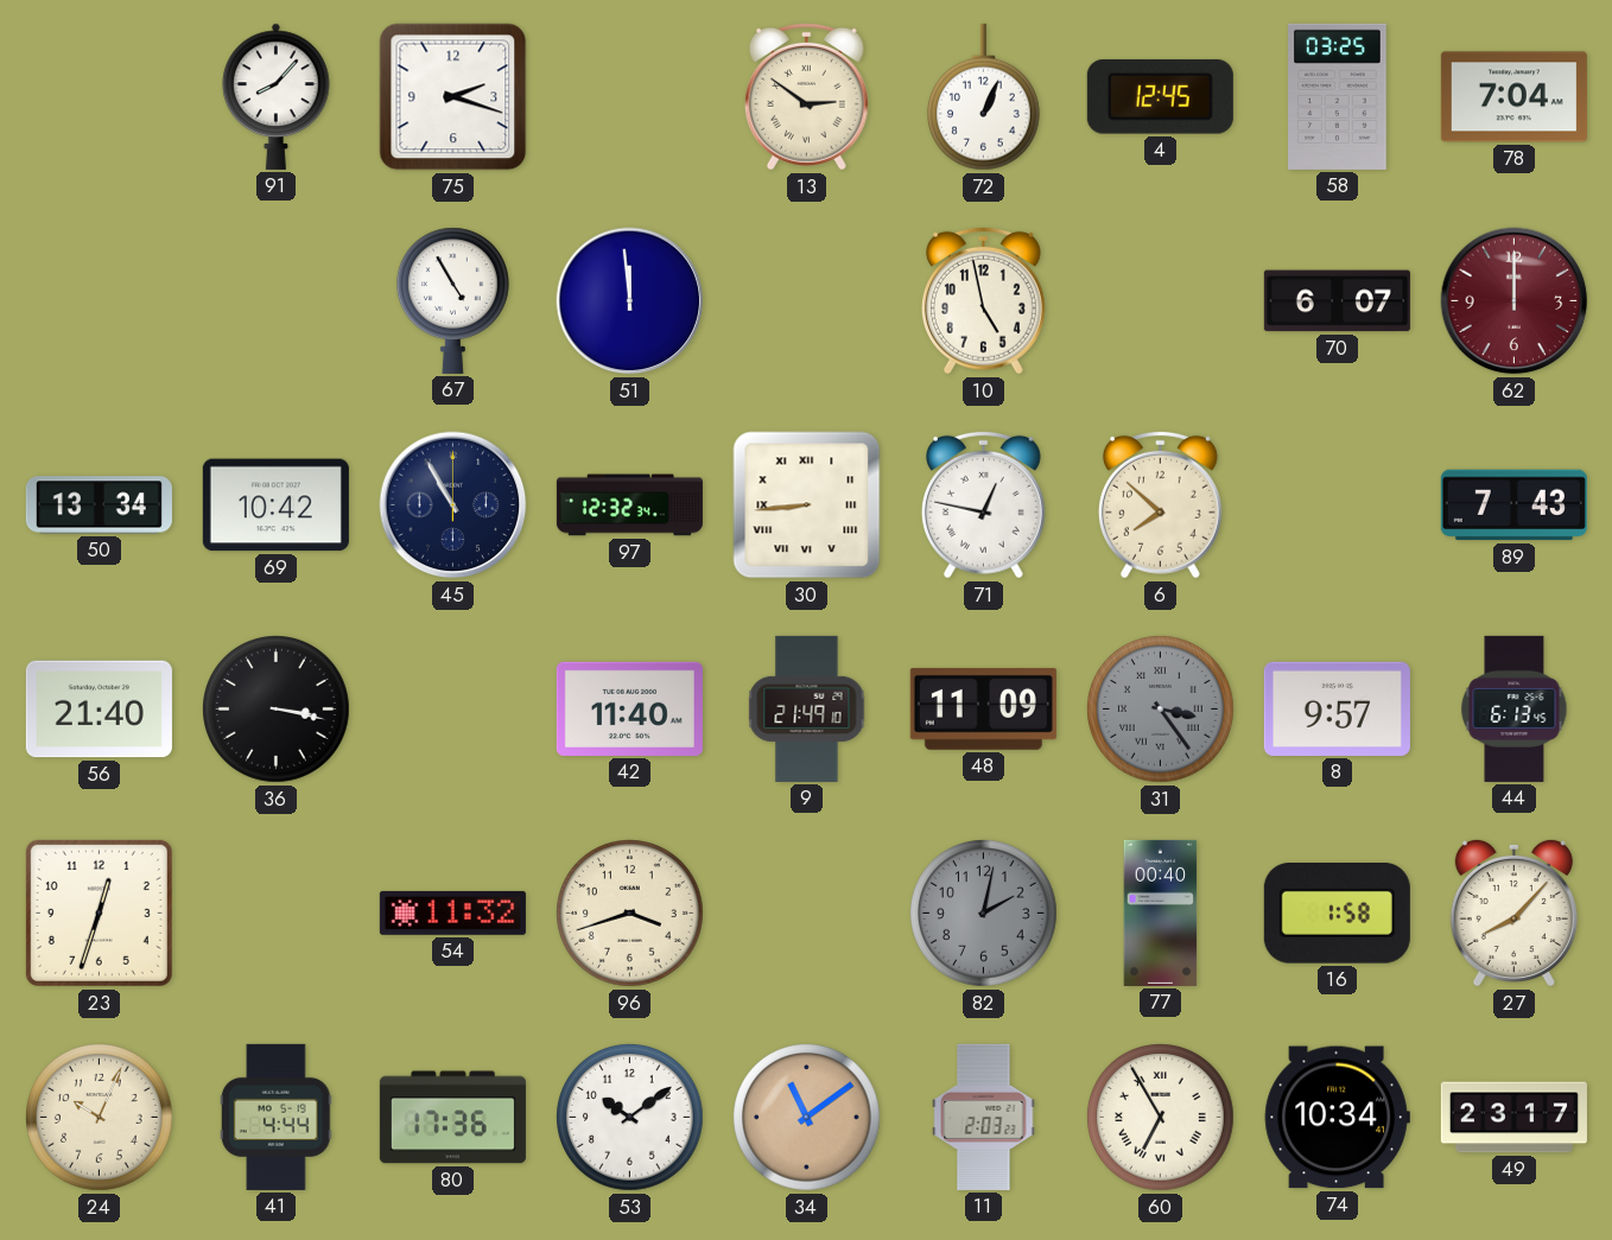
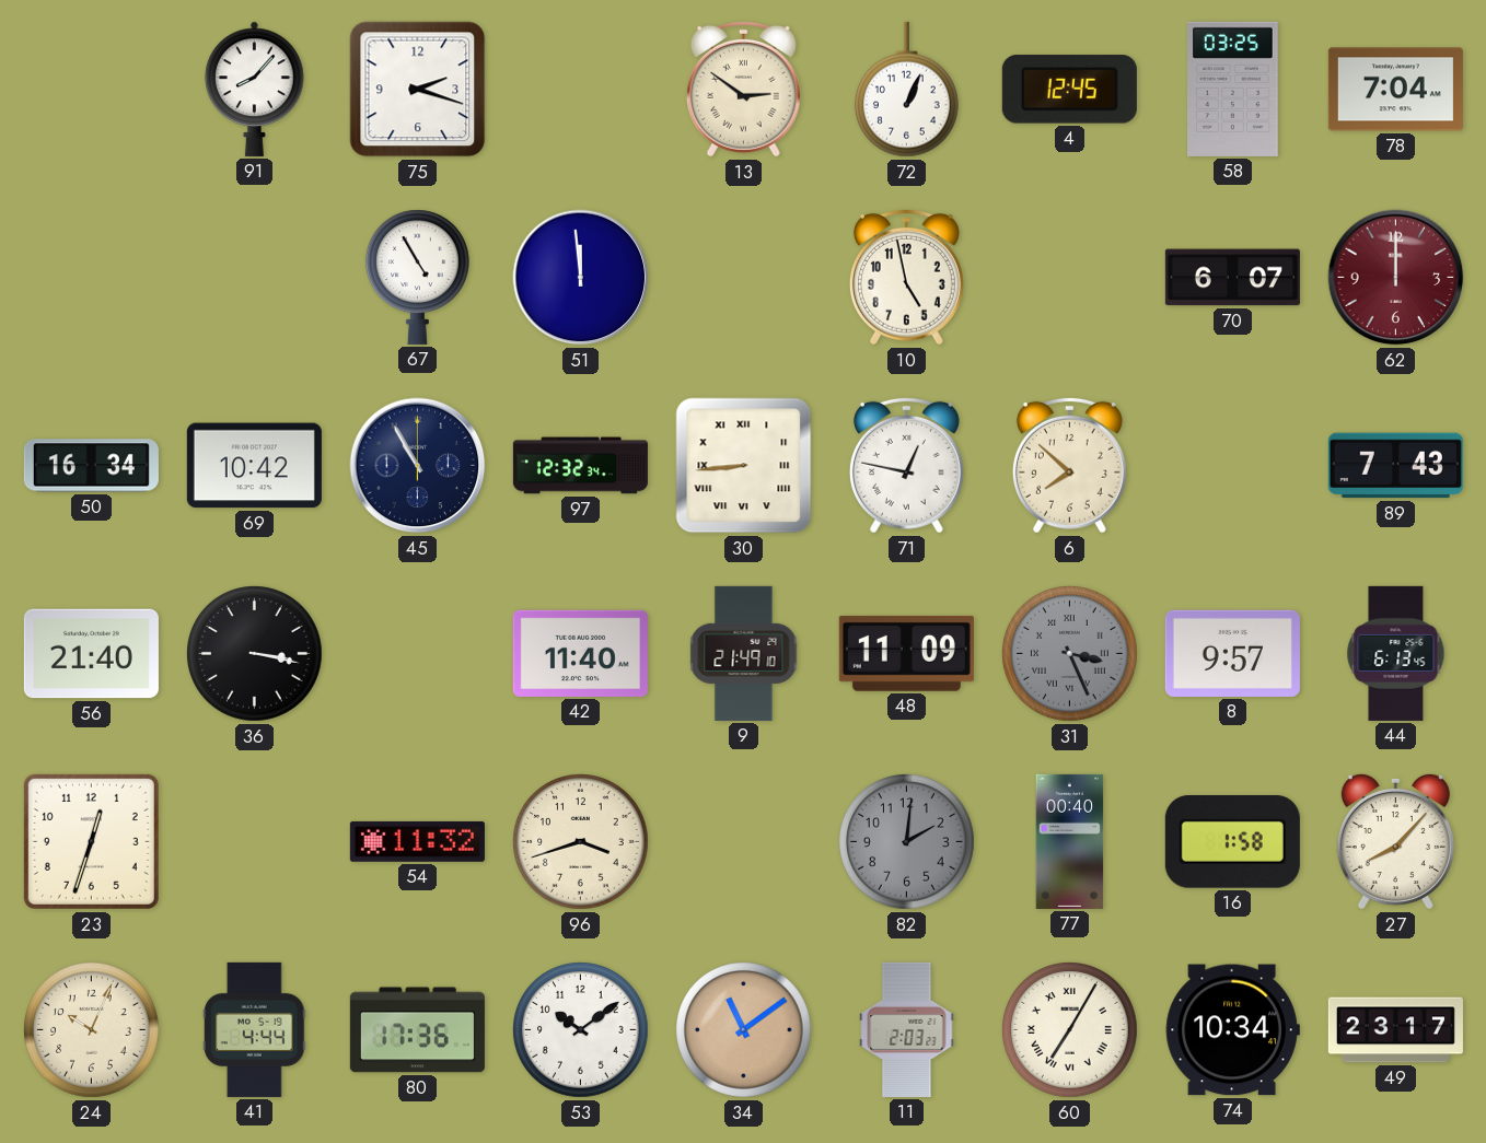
50: 13:34 -> 16:34
31: 3:24 -> 3:26
82: 2:02 -> 2:01
60: 6:55 -> 7:05
